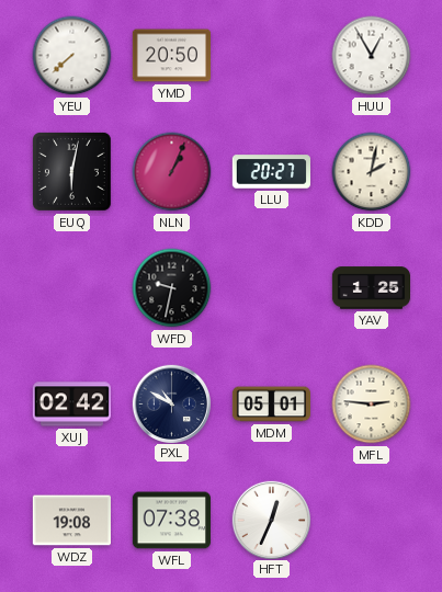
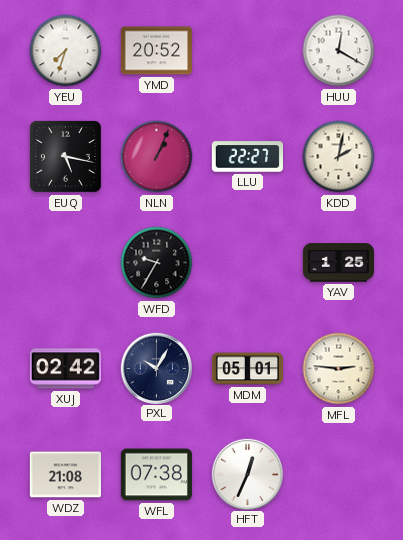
YEU: 7:38 -> 7:33
YMD: 20:50 -> 20:52
HUU: 12:55 -> 12:20
EUQ: 6:02 -> 5:17
LLU: 20:27 -> 22:27
WFD: 9:32 -> 9:35
PXL: 10:50 -> 10:05
WDZ: 19:08 -> 21:08
